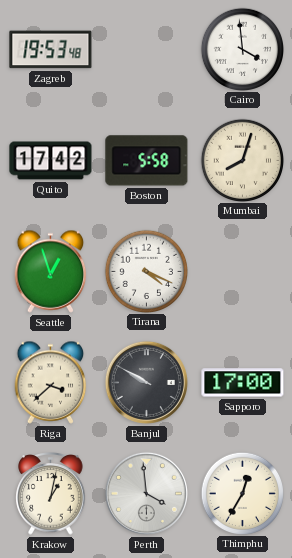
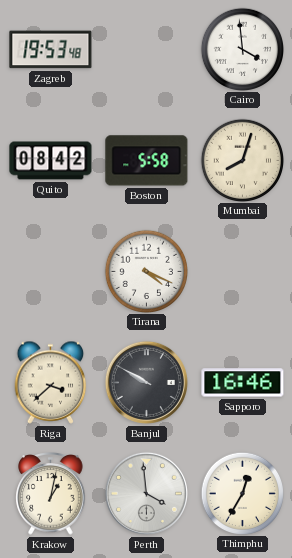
Quito: 17:42 -> 08:42
Seattle: 12:57 -> none
Sapporo: 17:00 -> 16:46
